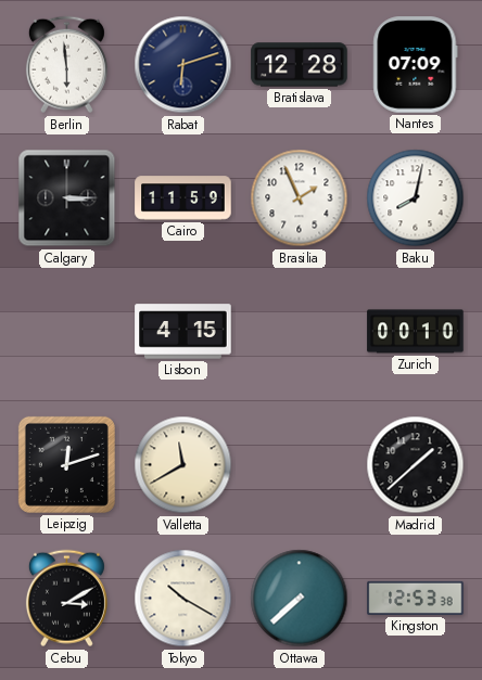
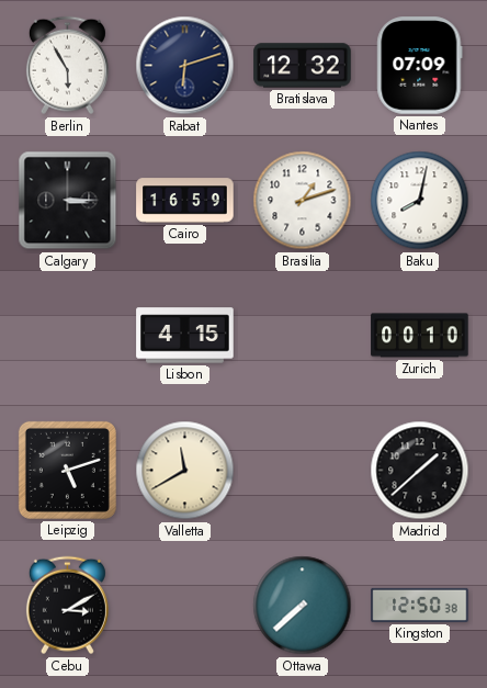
Berlin: 5:59 -> 5:55
Bratislava: 12:28 -> 12:32
Cairo: 11:59 -> 16:59
Brasilia: 1:56 -> 1:12
Leipzig: 12:12 -> 5:12
Tokyo: 10:20 -> none
Kingston: 12:53 -> 12:50
